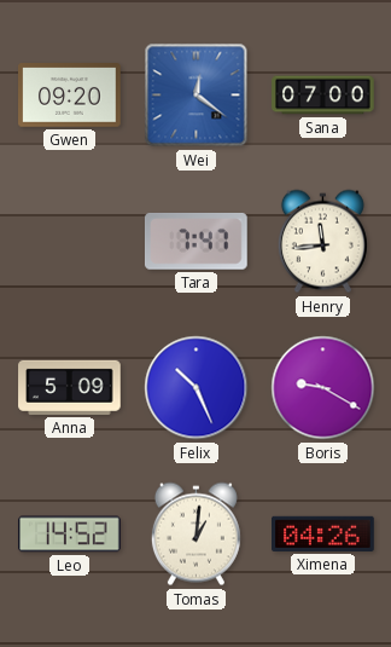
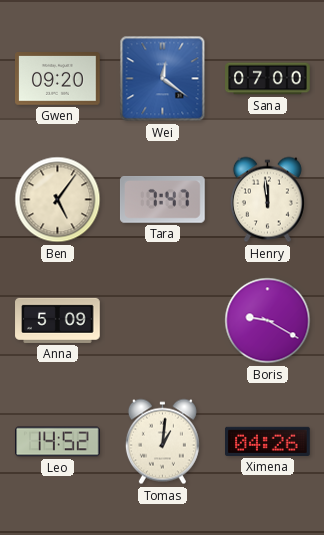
Ben: none -> 5:06
Henry: 11:44 -> 11:59
Felix: 10:26 -> none
